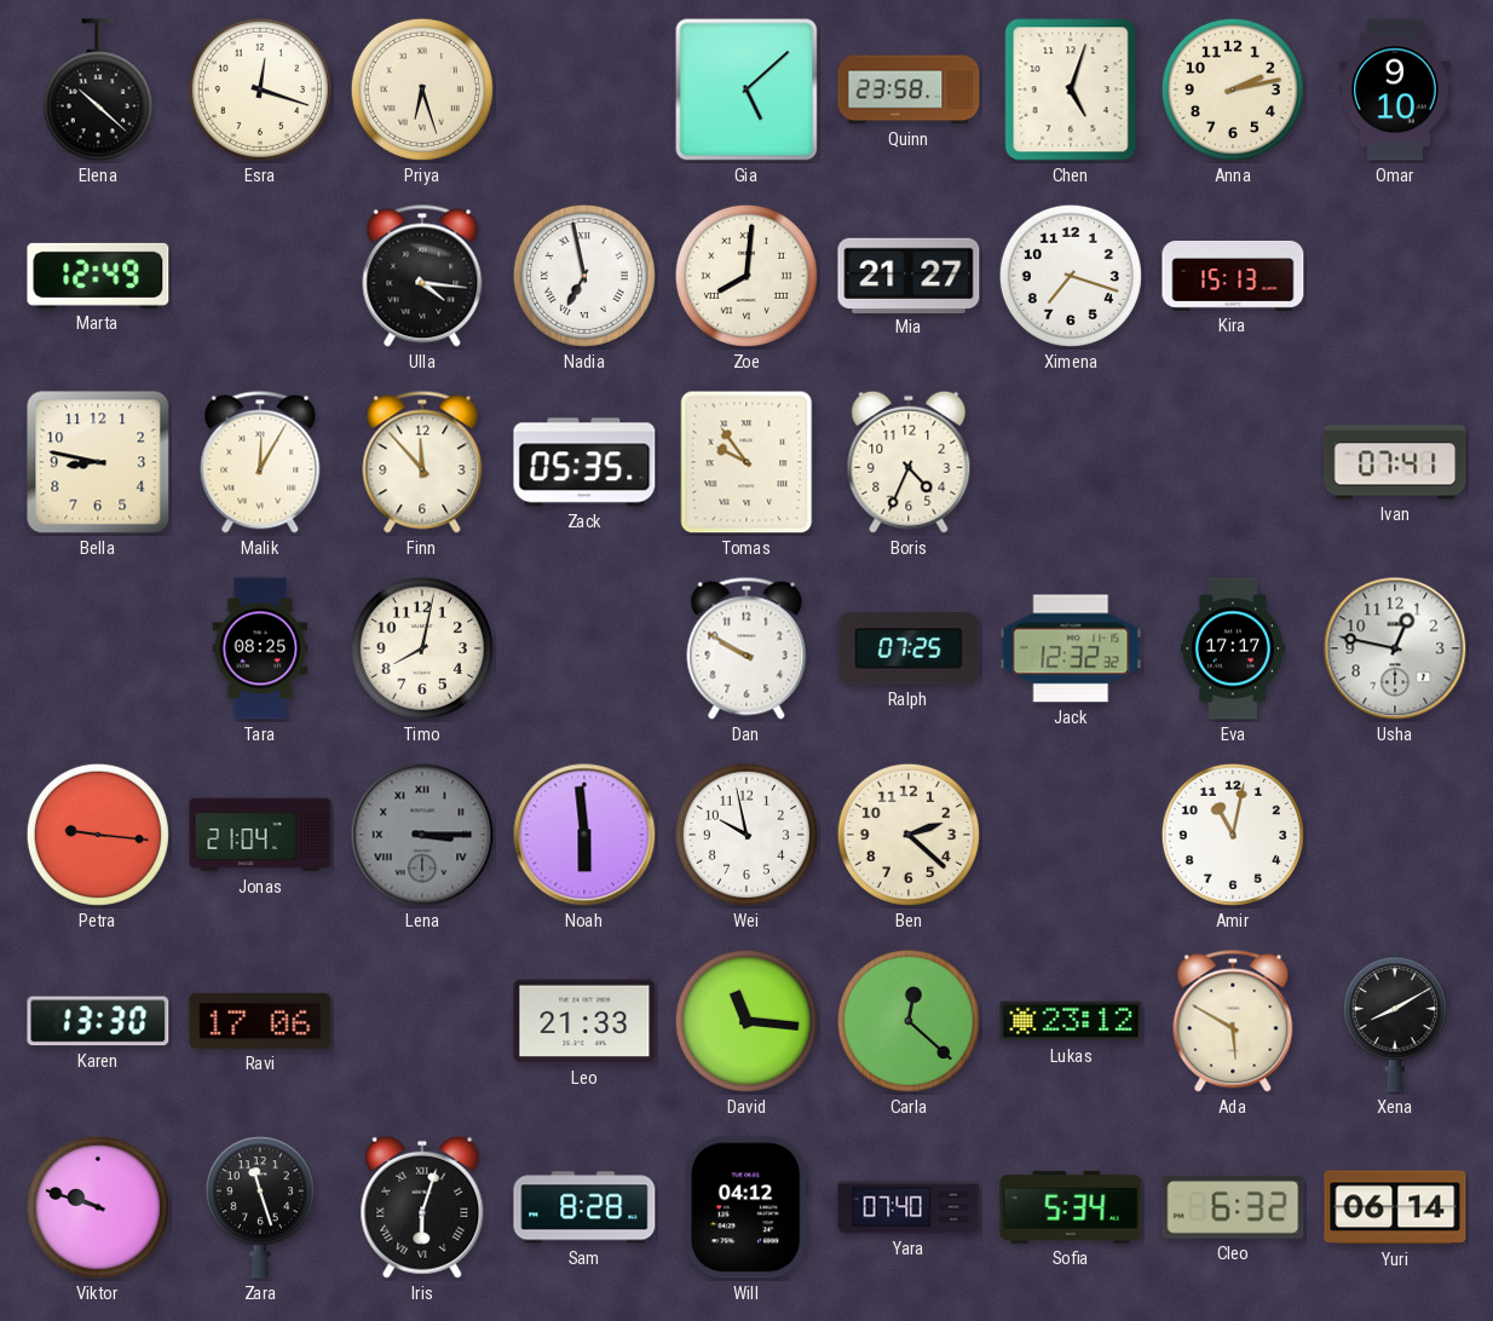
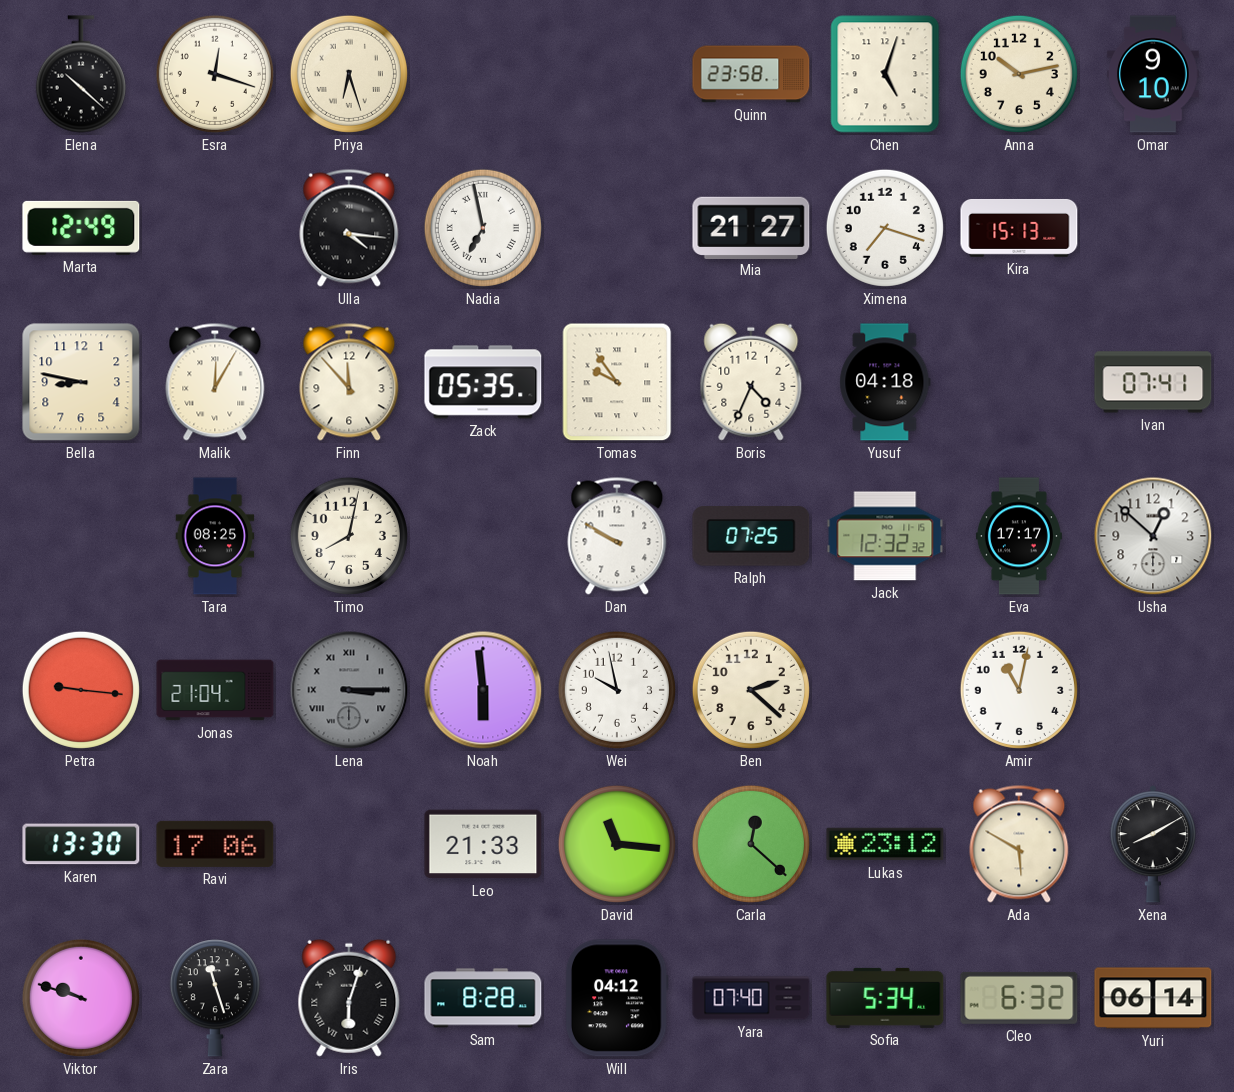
Gia: 5:08 -> none
Anna: 2:13 -> 10:13
Zoe: 8:01 -> none
Yusuf: none -> 04:18
Usha: 12:47 -> 12:52
